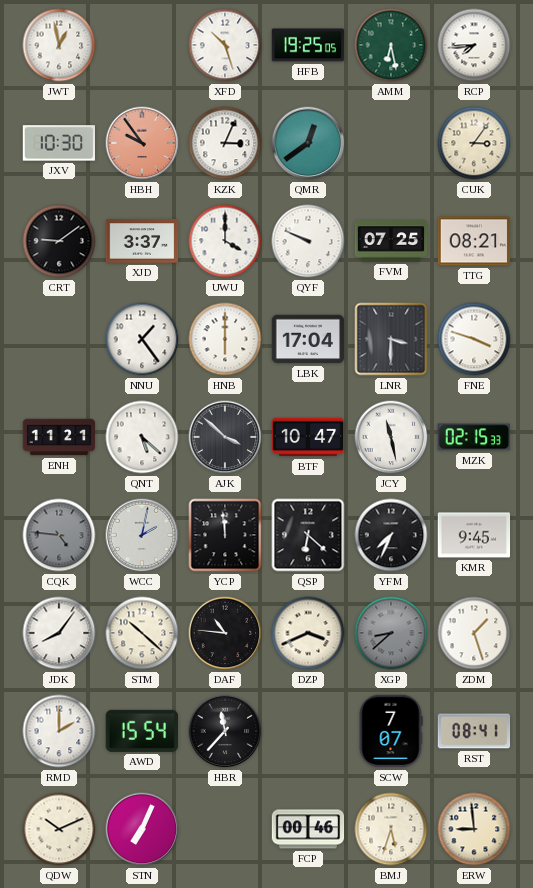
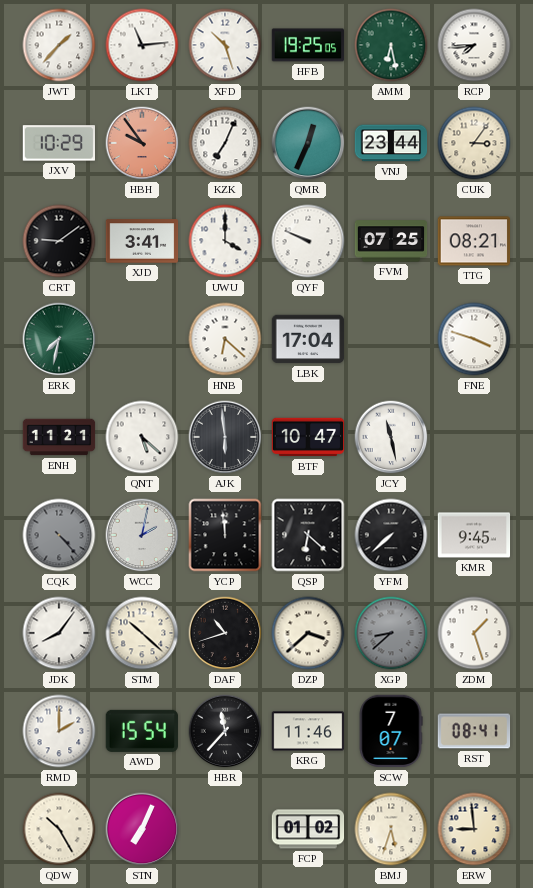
JWT: 12:58 -> 1:37
LKT: none -> 11:14
JXV: 10:30 -> 10:29
KZK: 3:04 -> 7:04
QMR: 12:39 -> 12:34
VNJ: none -> 23:44
XJD: 3:37 -> 3:41
ERK: none -> 7:32
NNU: 1:24 -> none
HNB: 6:00 -> 6:22
LNR: 3:30 -> none
AJK: 3:52 -> 5:59
MZK: 02:15 -> none
CQK: 4:46 -> 4:23
YFM: 7:34 -> 7:38
DAF: 10:46 -> 10:42
DZP: 3:41 -> 3:38
KRG: none -> 11:46
QDW: 10:11 -> 10:25
FCP: 00:46 -> 01:02
